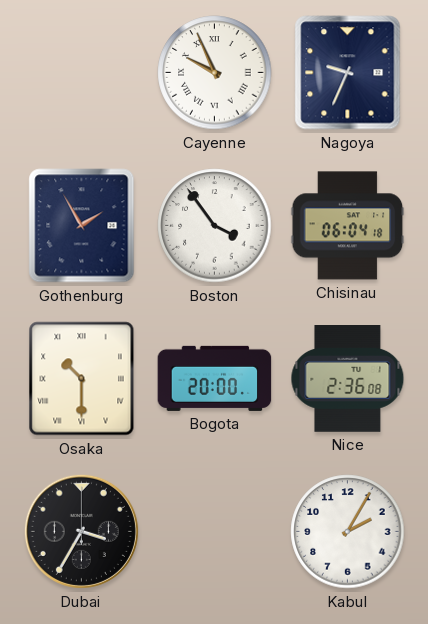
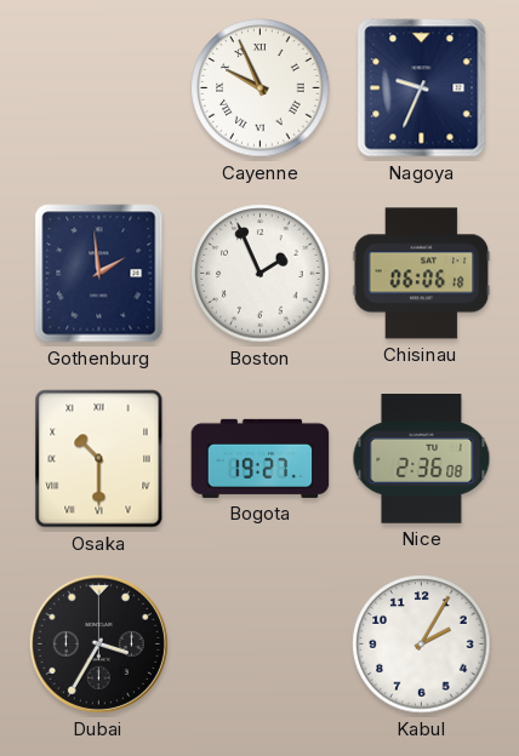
Gothenburg: 1:55 -> 1:59
Boston: 3:54 -> 1:56
Chisinau: 06:04 -> 06:06
Bogota: 20:00 -> 19:27
